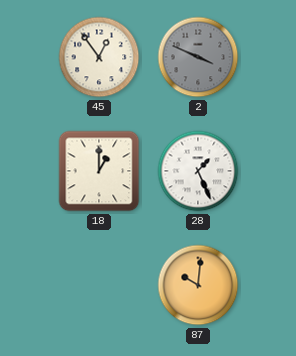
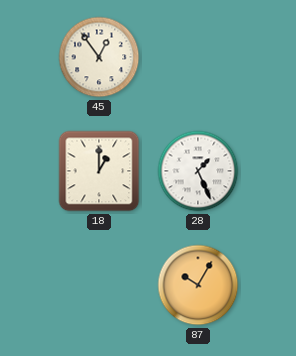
2: 3:49 -> none
87: 10:01 -> 10:05
